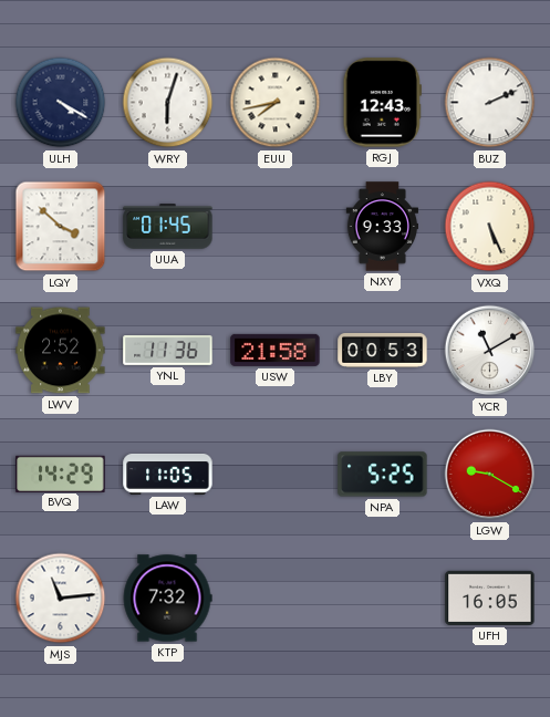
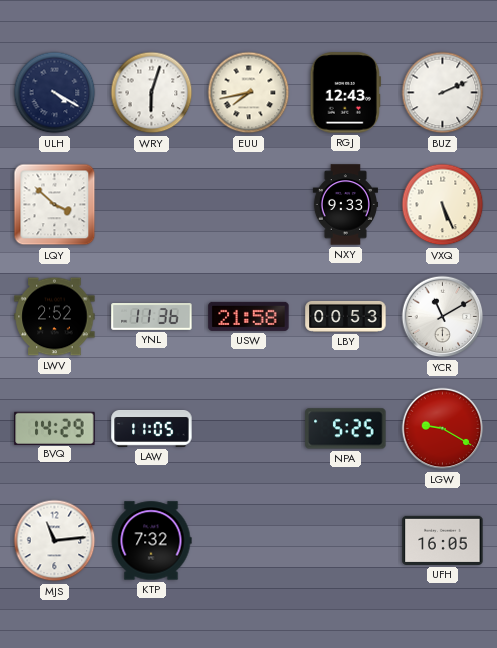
UUA: 01:45 -> none
